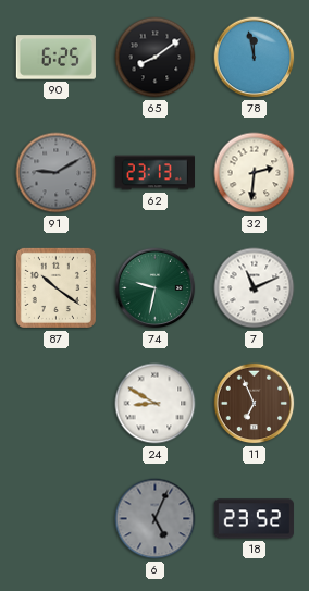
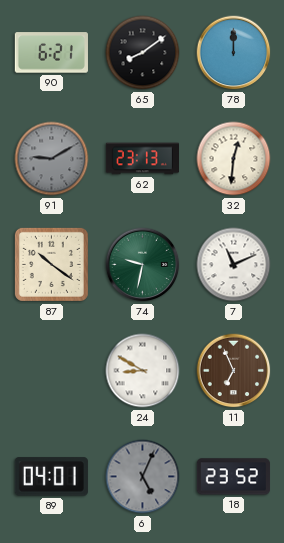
90: 6:25 -> 6:21
78: 11:58 -> 12:00
32: 2:31 -> 12:31
89: none -> 04:01
